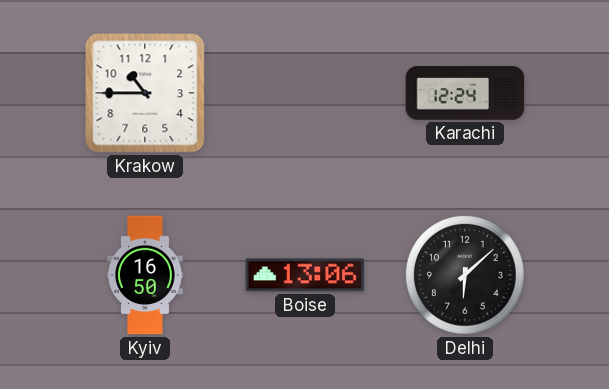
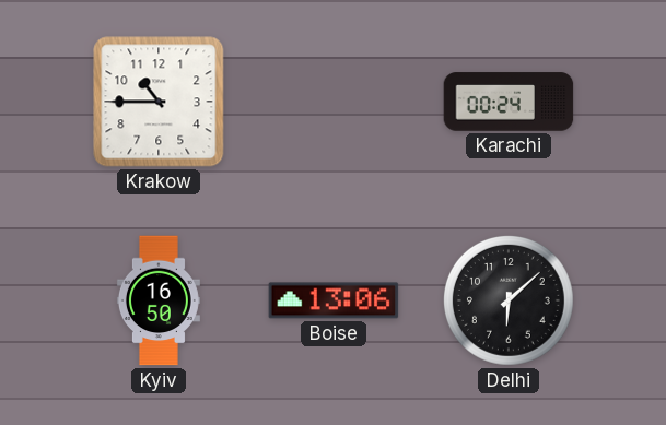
Karachi: 12:24 -> 00:24
